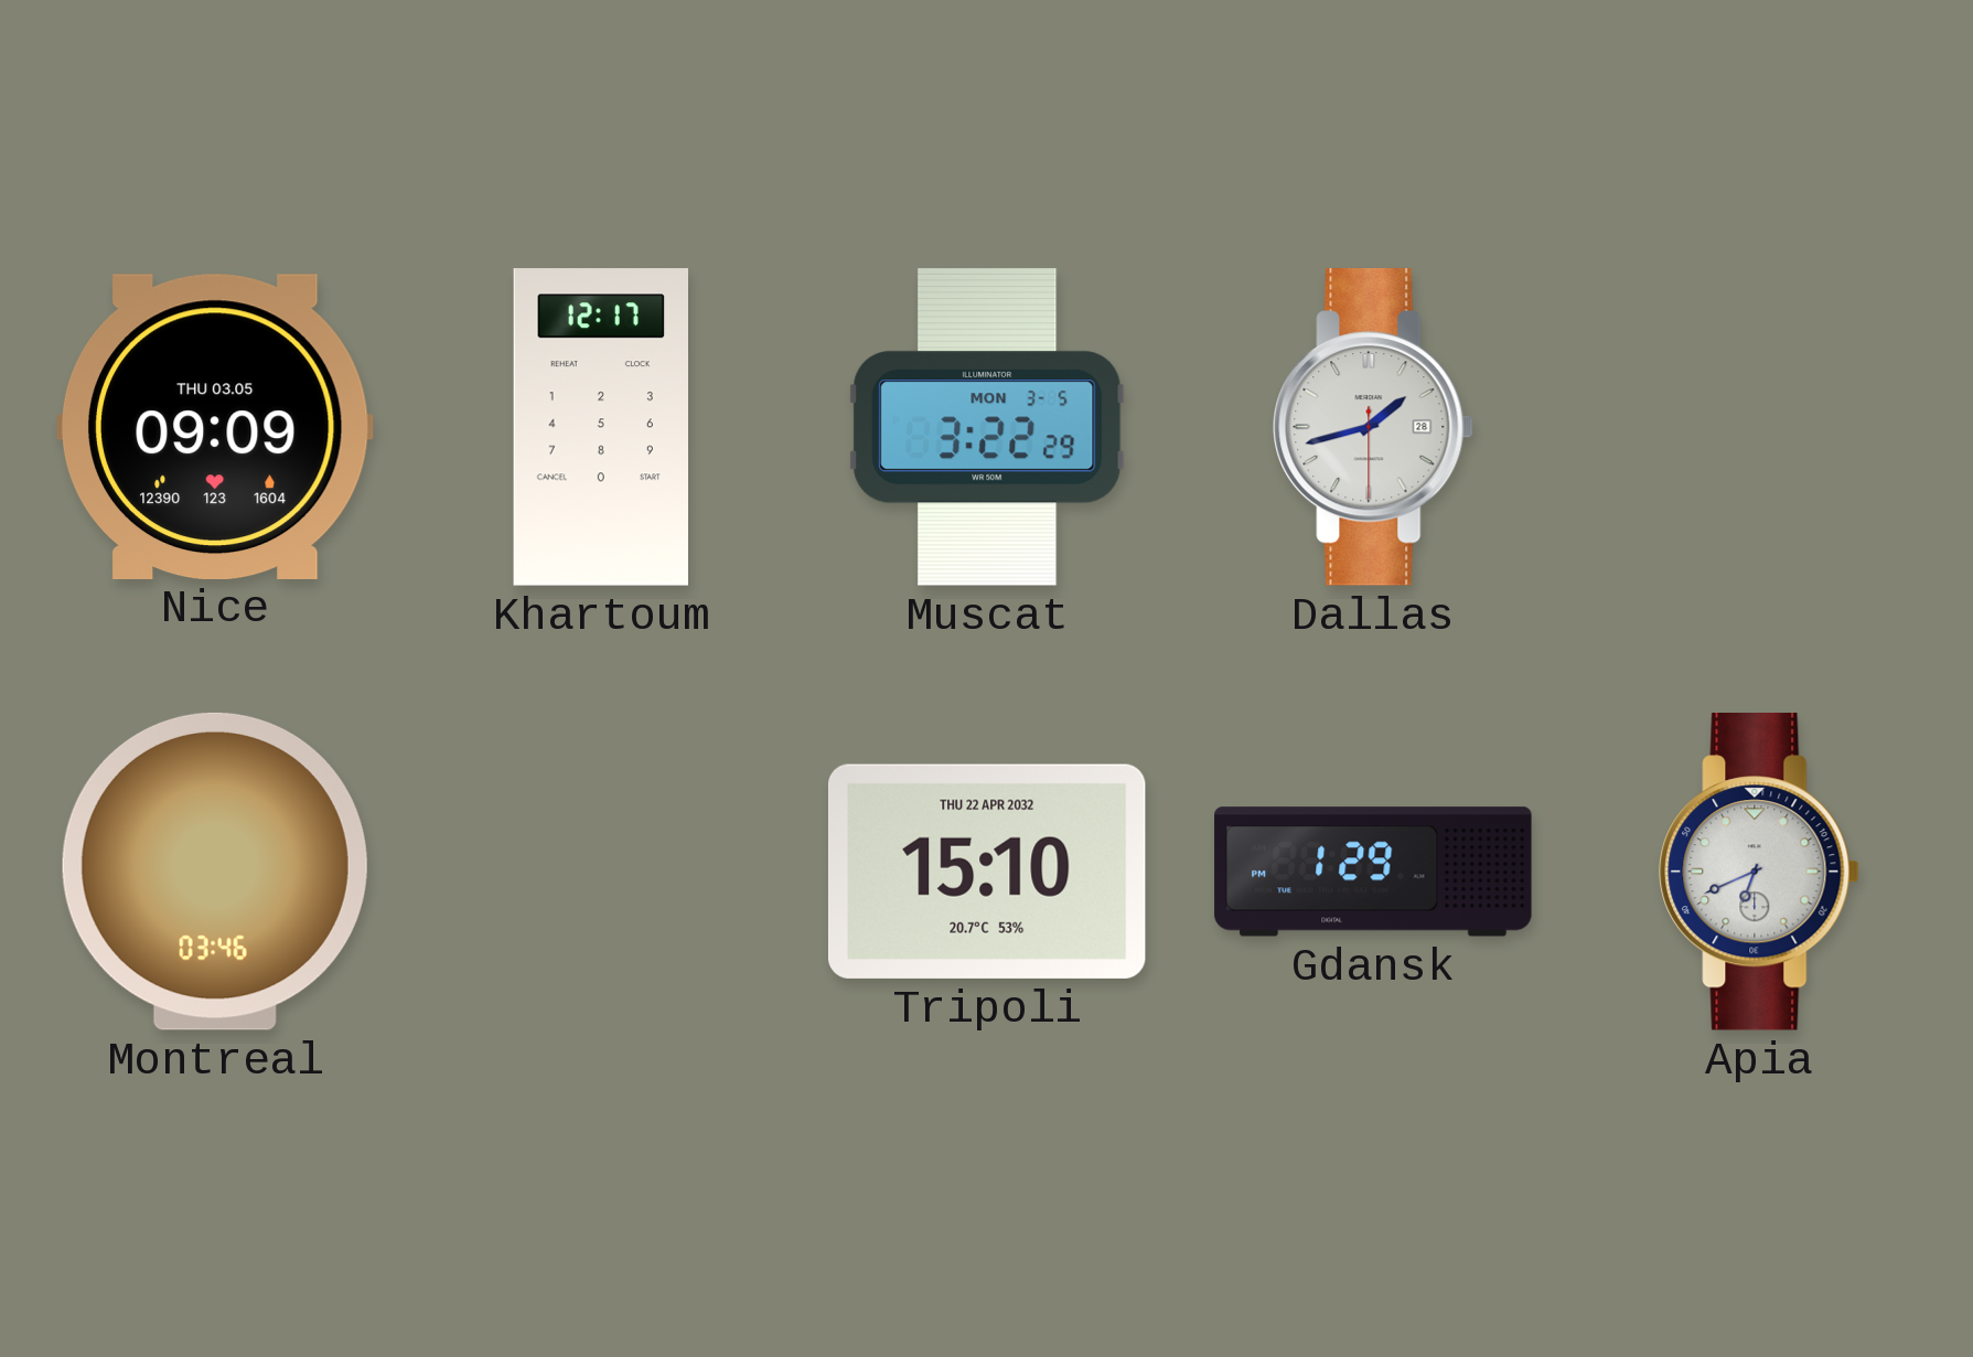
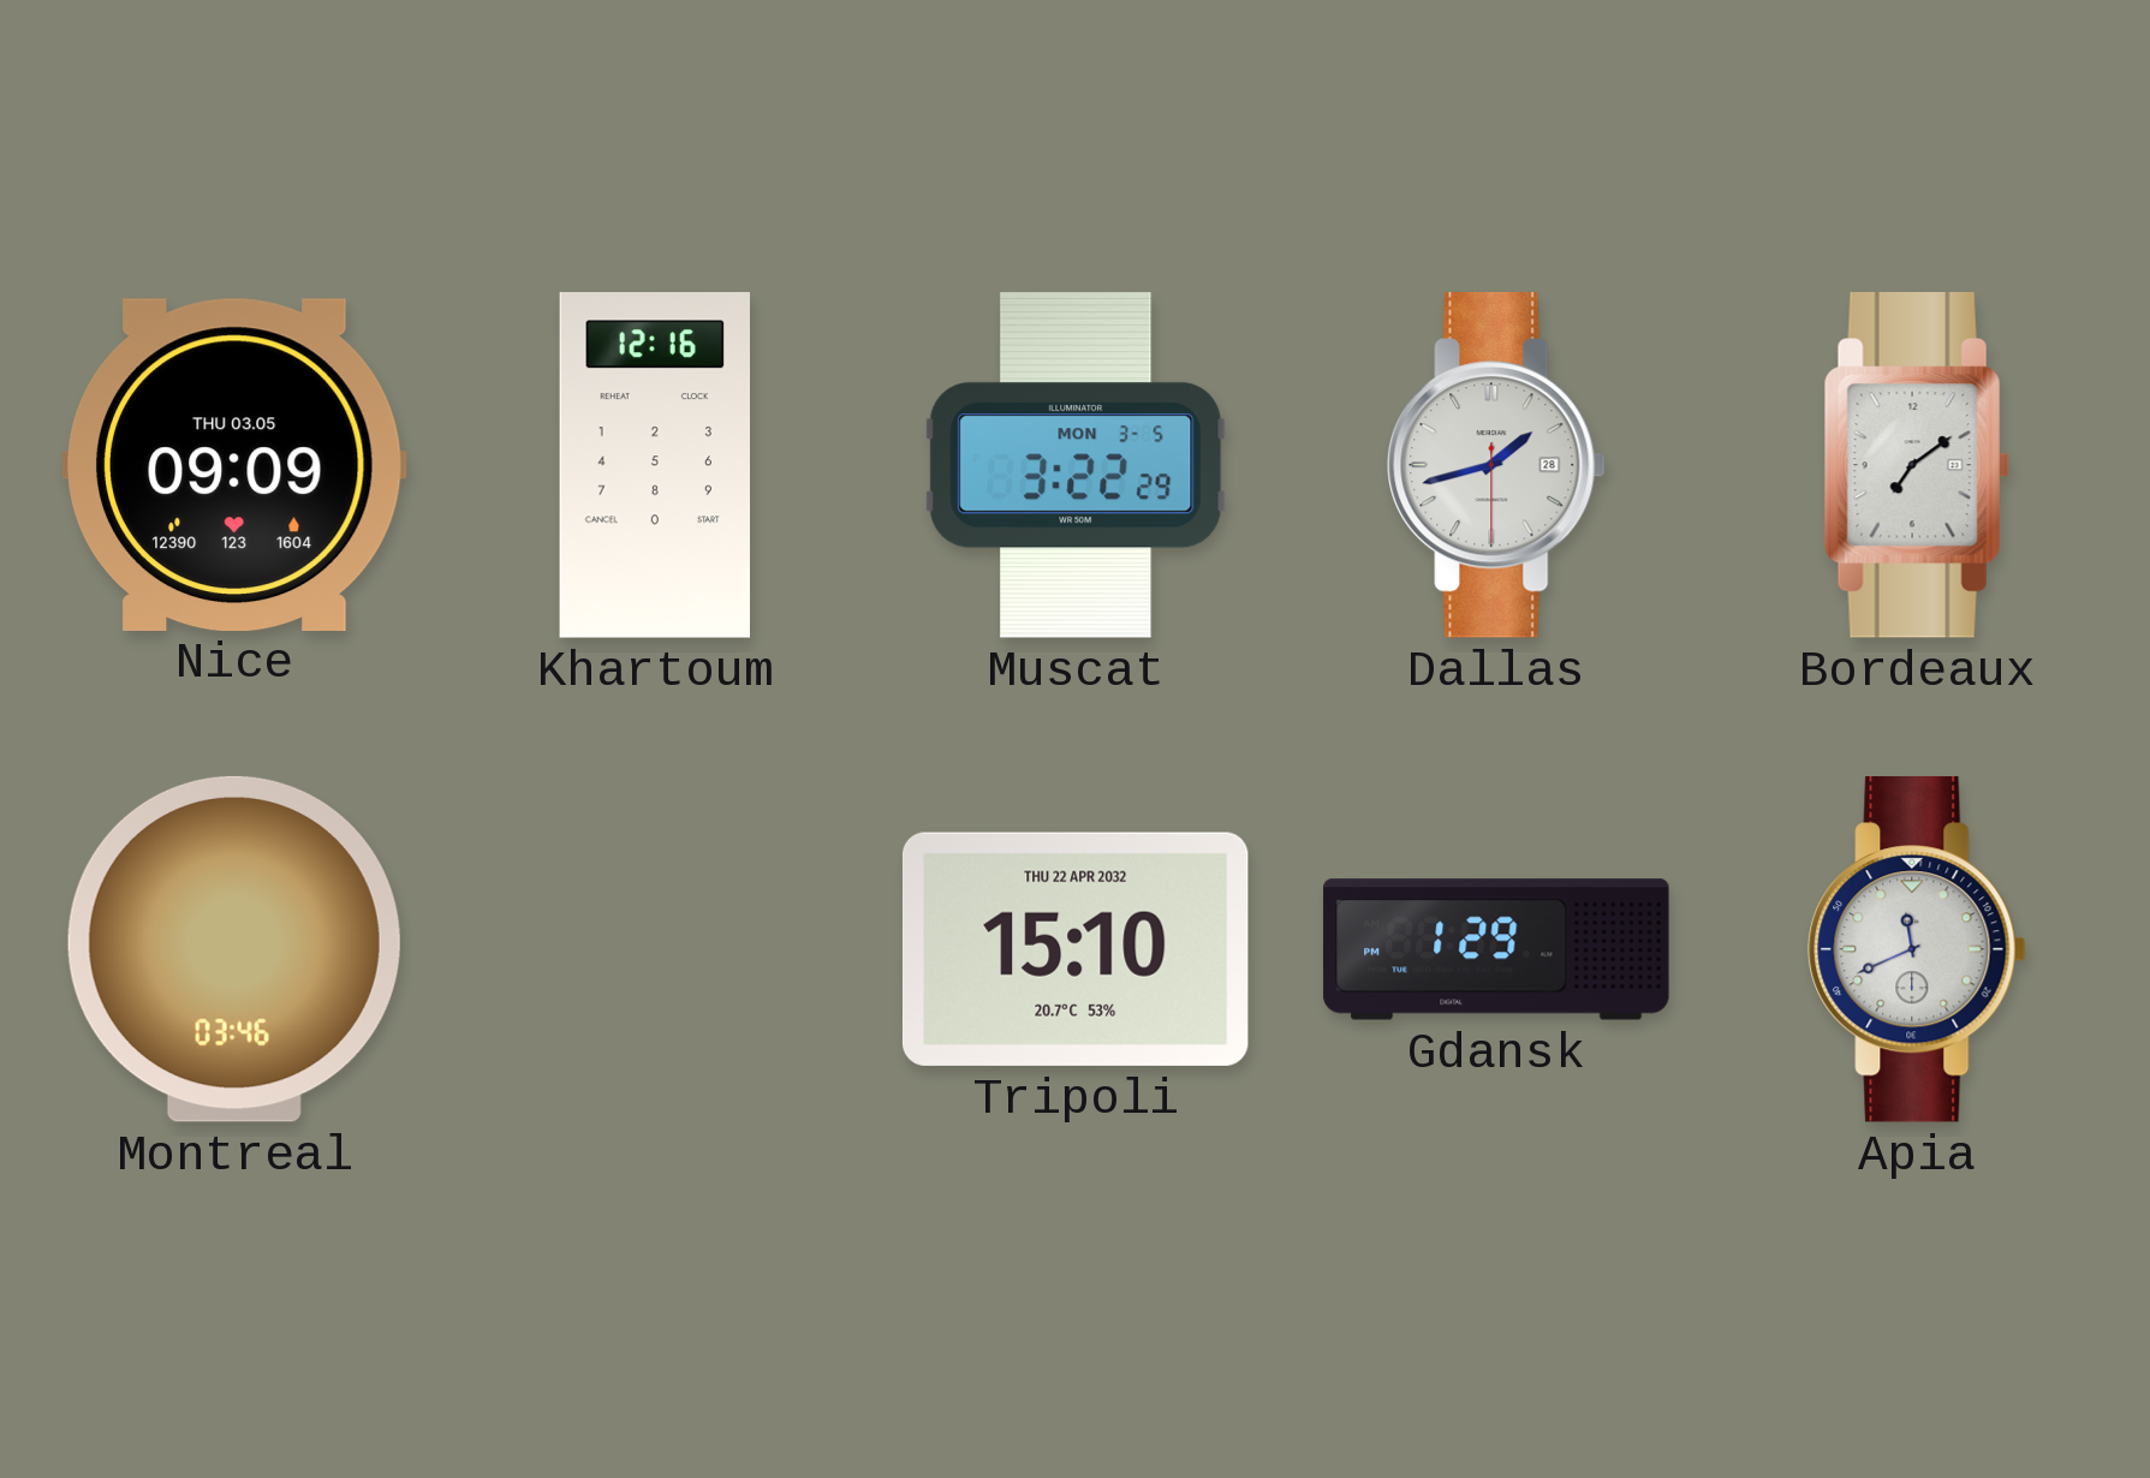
Khartoum: 12:17 -> 12:16
Bordeaux: none -> 7:09
Apia: 6:41 -> 11:41
